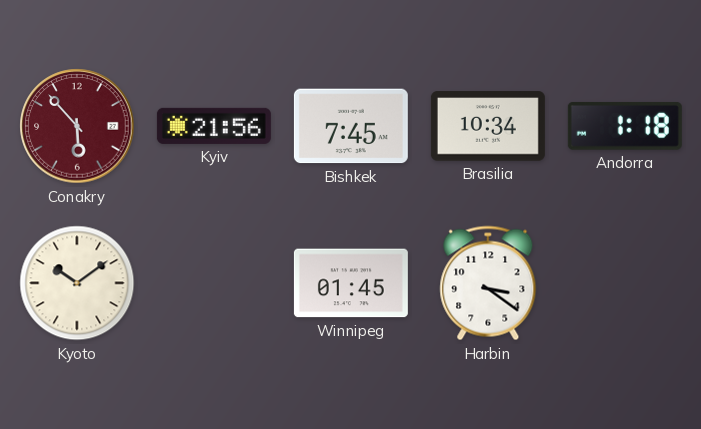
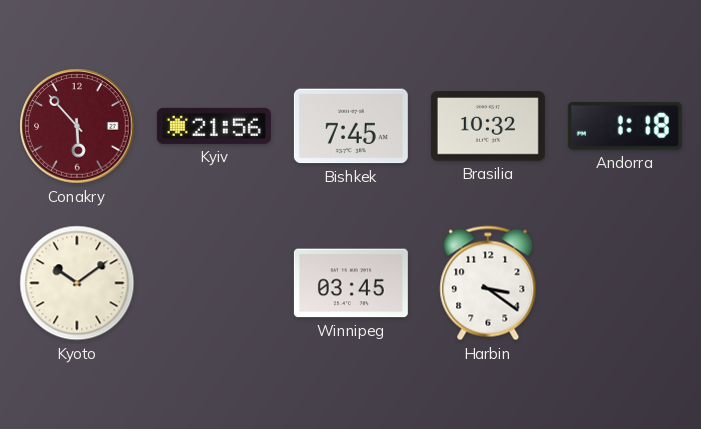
Brasilia: 10:34 -> 10:32
Winnipeg: 01:45 -> 03:45
